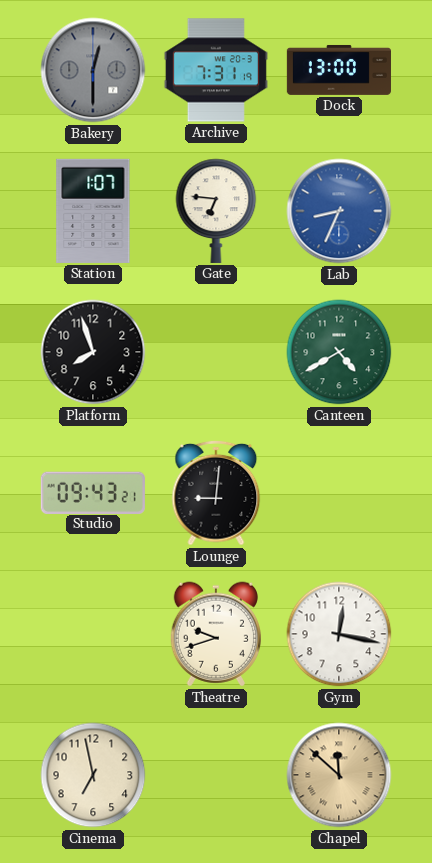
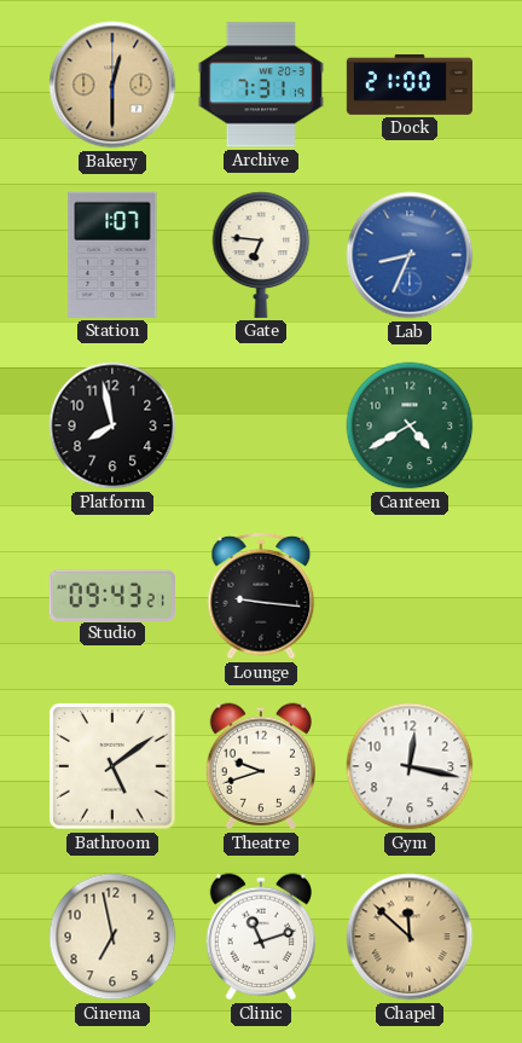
Bakery dial: grey -> champagne
Dock: 13:00 -> 21:00
Platform: 7:57 -> 7:58
Lounge: 9:01 -> 9:16
Bathroom: none -> 5:09
Clinic: none -> 11:12
